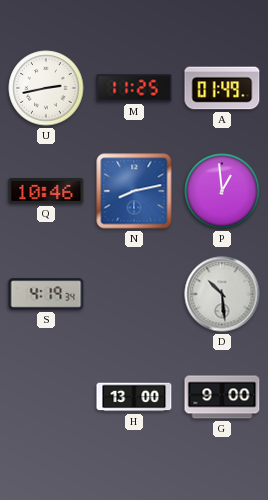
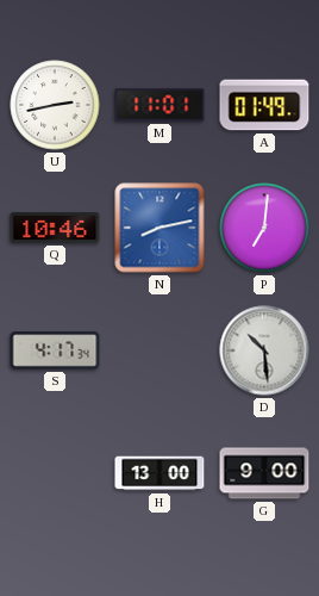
M: 11:25 -> 11:01
P: 12:59 -> 7:01
S: 4:19 -> 4:17
